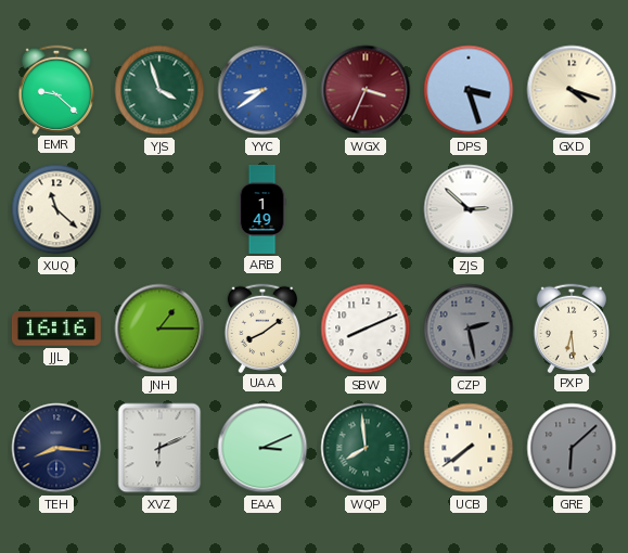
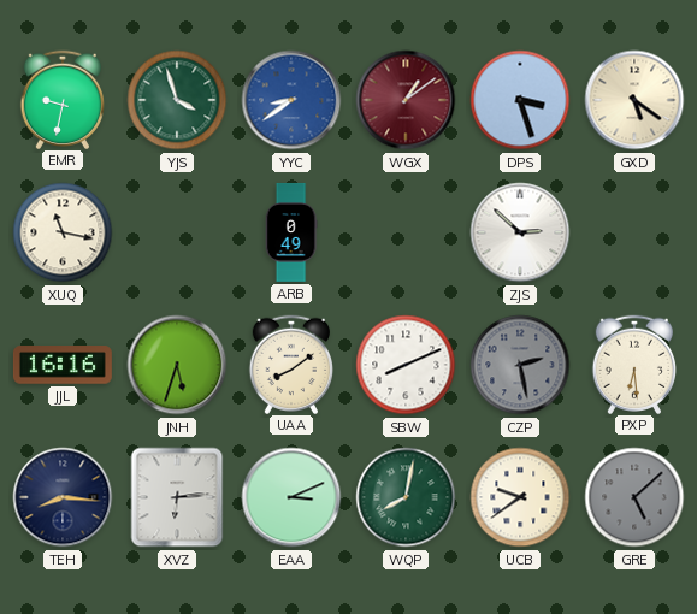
EMR: 9:22 -> 9:32
WGX: 3:34 -> 1:09
GXD: 4:18 -> 5:21
XUQ: 11:22 -> 11:17
ARB: 1:49 -> 0:49
JNH: 1:15 -> 5:33
XVZ: 6:11 -> 6:14
WQP: 7:59 -> 8:02
UCB: 7:39 -> 9:39
GRE: 6:08 -> 5:08
